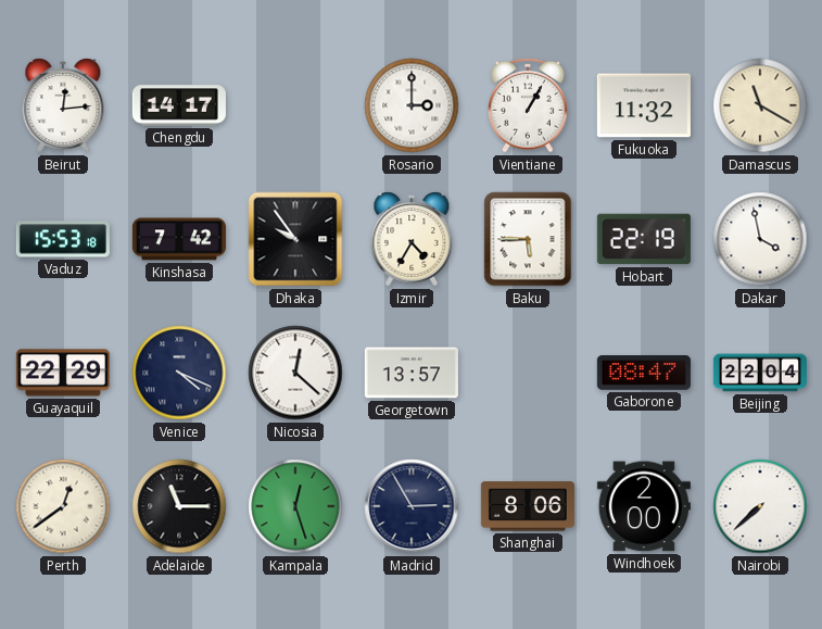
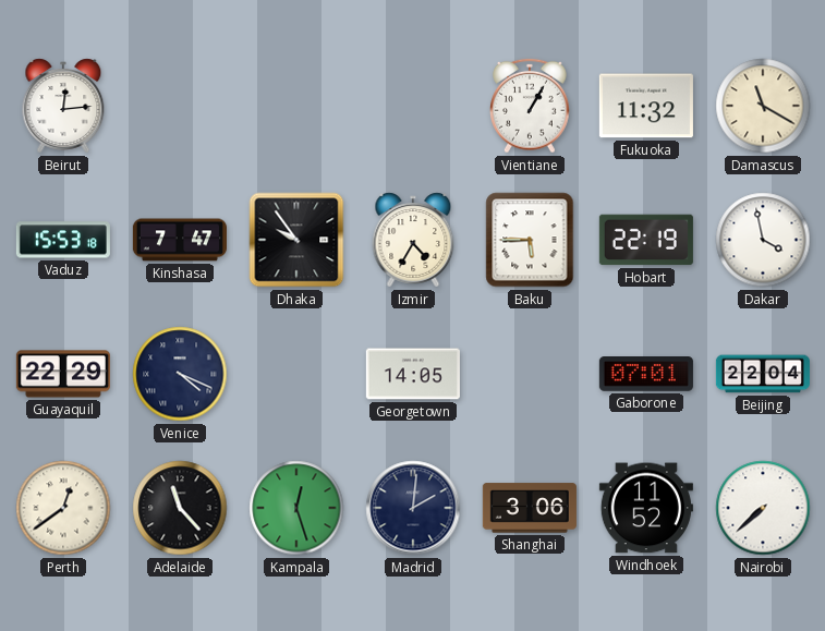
Chengdu: 14:17 -> none
Rosario: 3:00 -> none
Kinshasa: 7:42 -> 7:47
Nicosia: 12:22 -> none
Georgetown: 13:57 -> 14:05
Gaborone: 08:47 -> 07:01
Adelaide: 11:15 -> 11:23
Madrid: 2:55 -> 2:01
Shanghai: 8:06 -> 3:06
Windhoek: 2:00 -> 11:52
